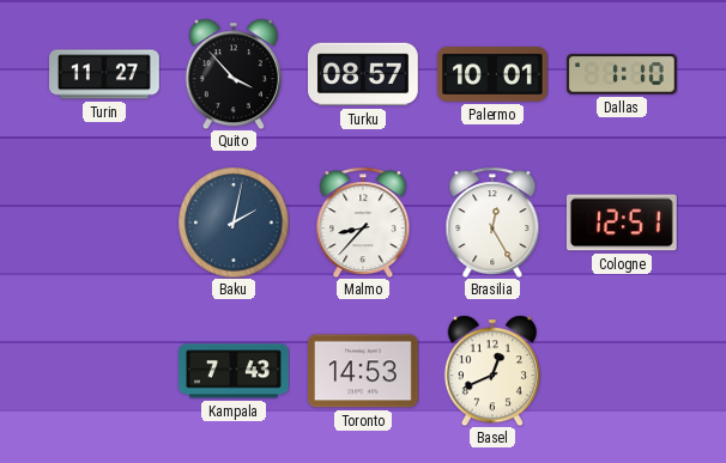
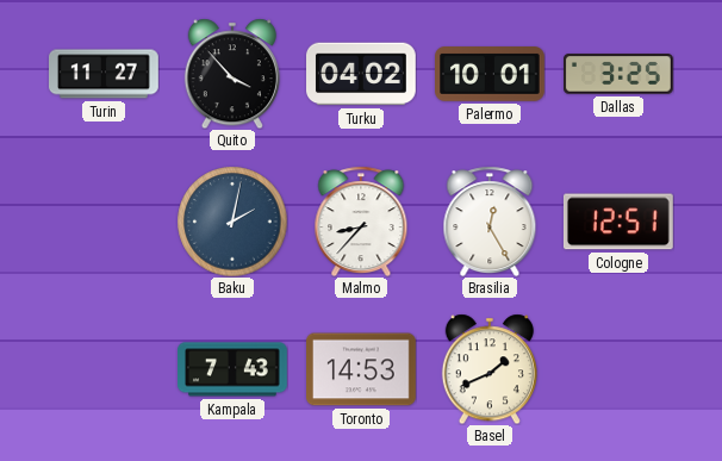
Turku: 08:57 -> 04:02
Dallas: 1:10 -> 3:25
Basel: 12:41 -> 1:41
